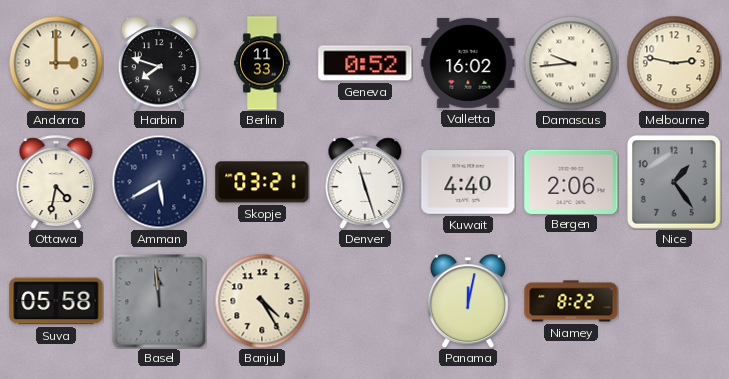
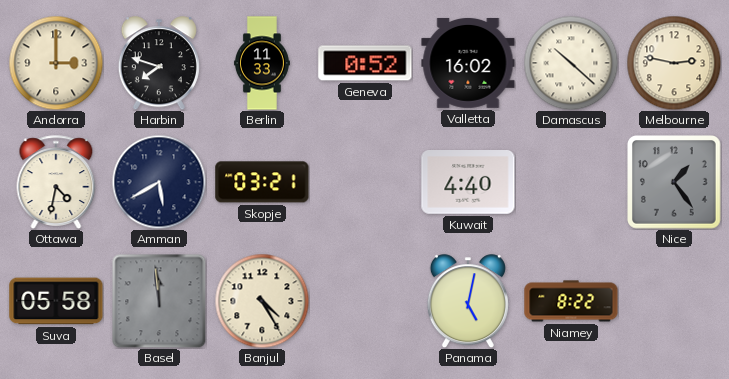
Damascus: 9:44 -> 10:22
Denver: 11:27 -> none
Bergen: 2:06 -> none
Panama: 12:02 -> 5:02
